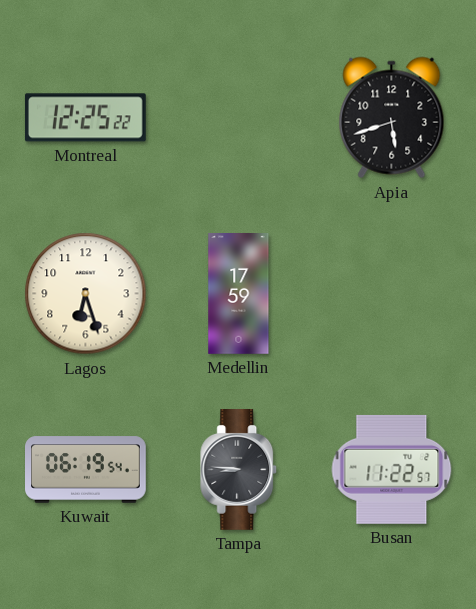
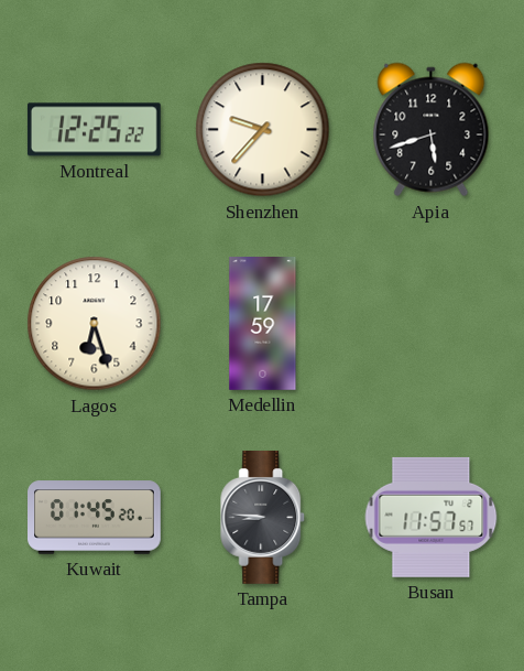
Shenzhen: none -> 9:37
Kuwait: 06:19 -> 01:45
Busan: 11:22 -> 11:57
